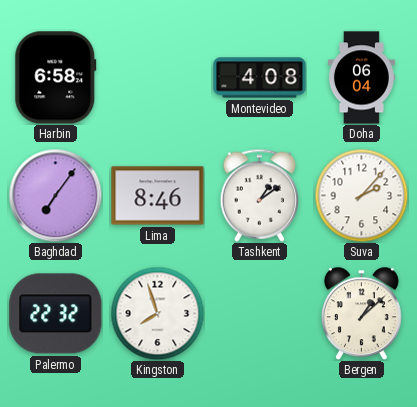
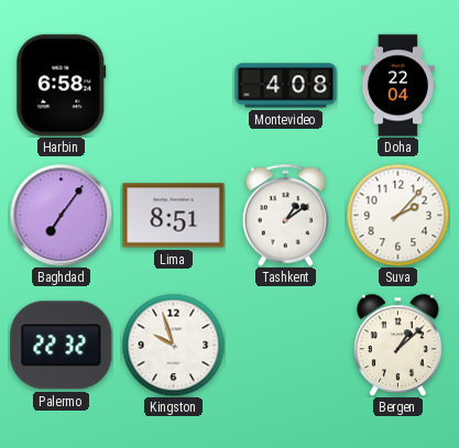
Doha: 06:04 -> 22:04
Lima: 8:46 -> 8:51
Kingston: 7:57 -> 9:57
